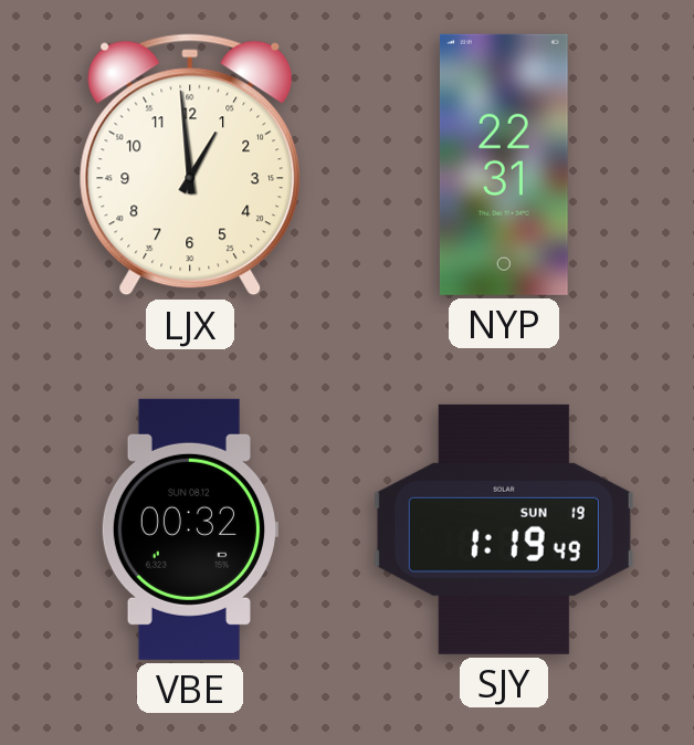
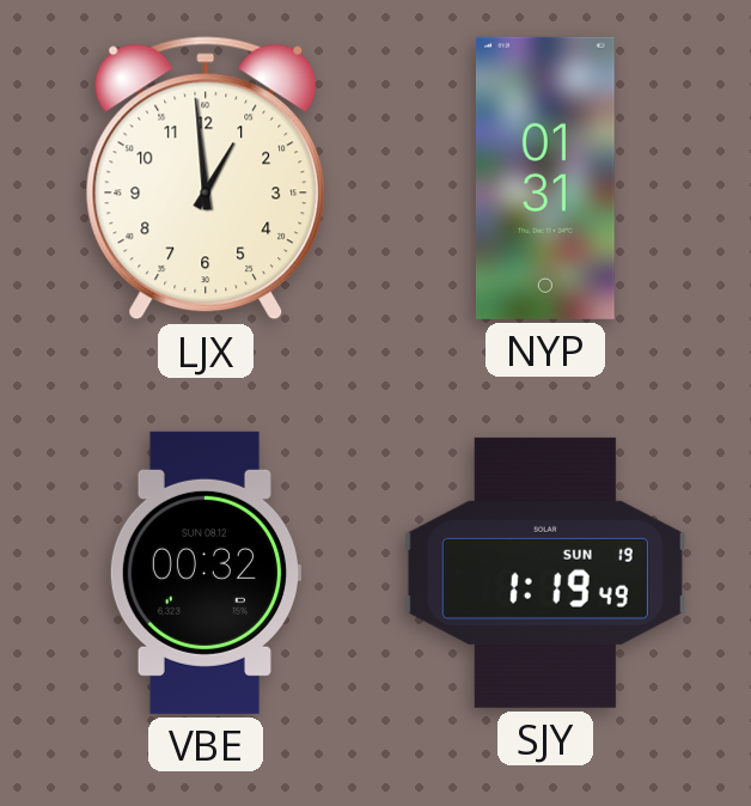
NYP: 22:31 -> 01:31
